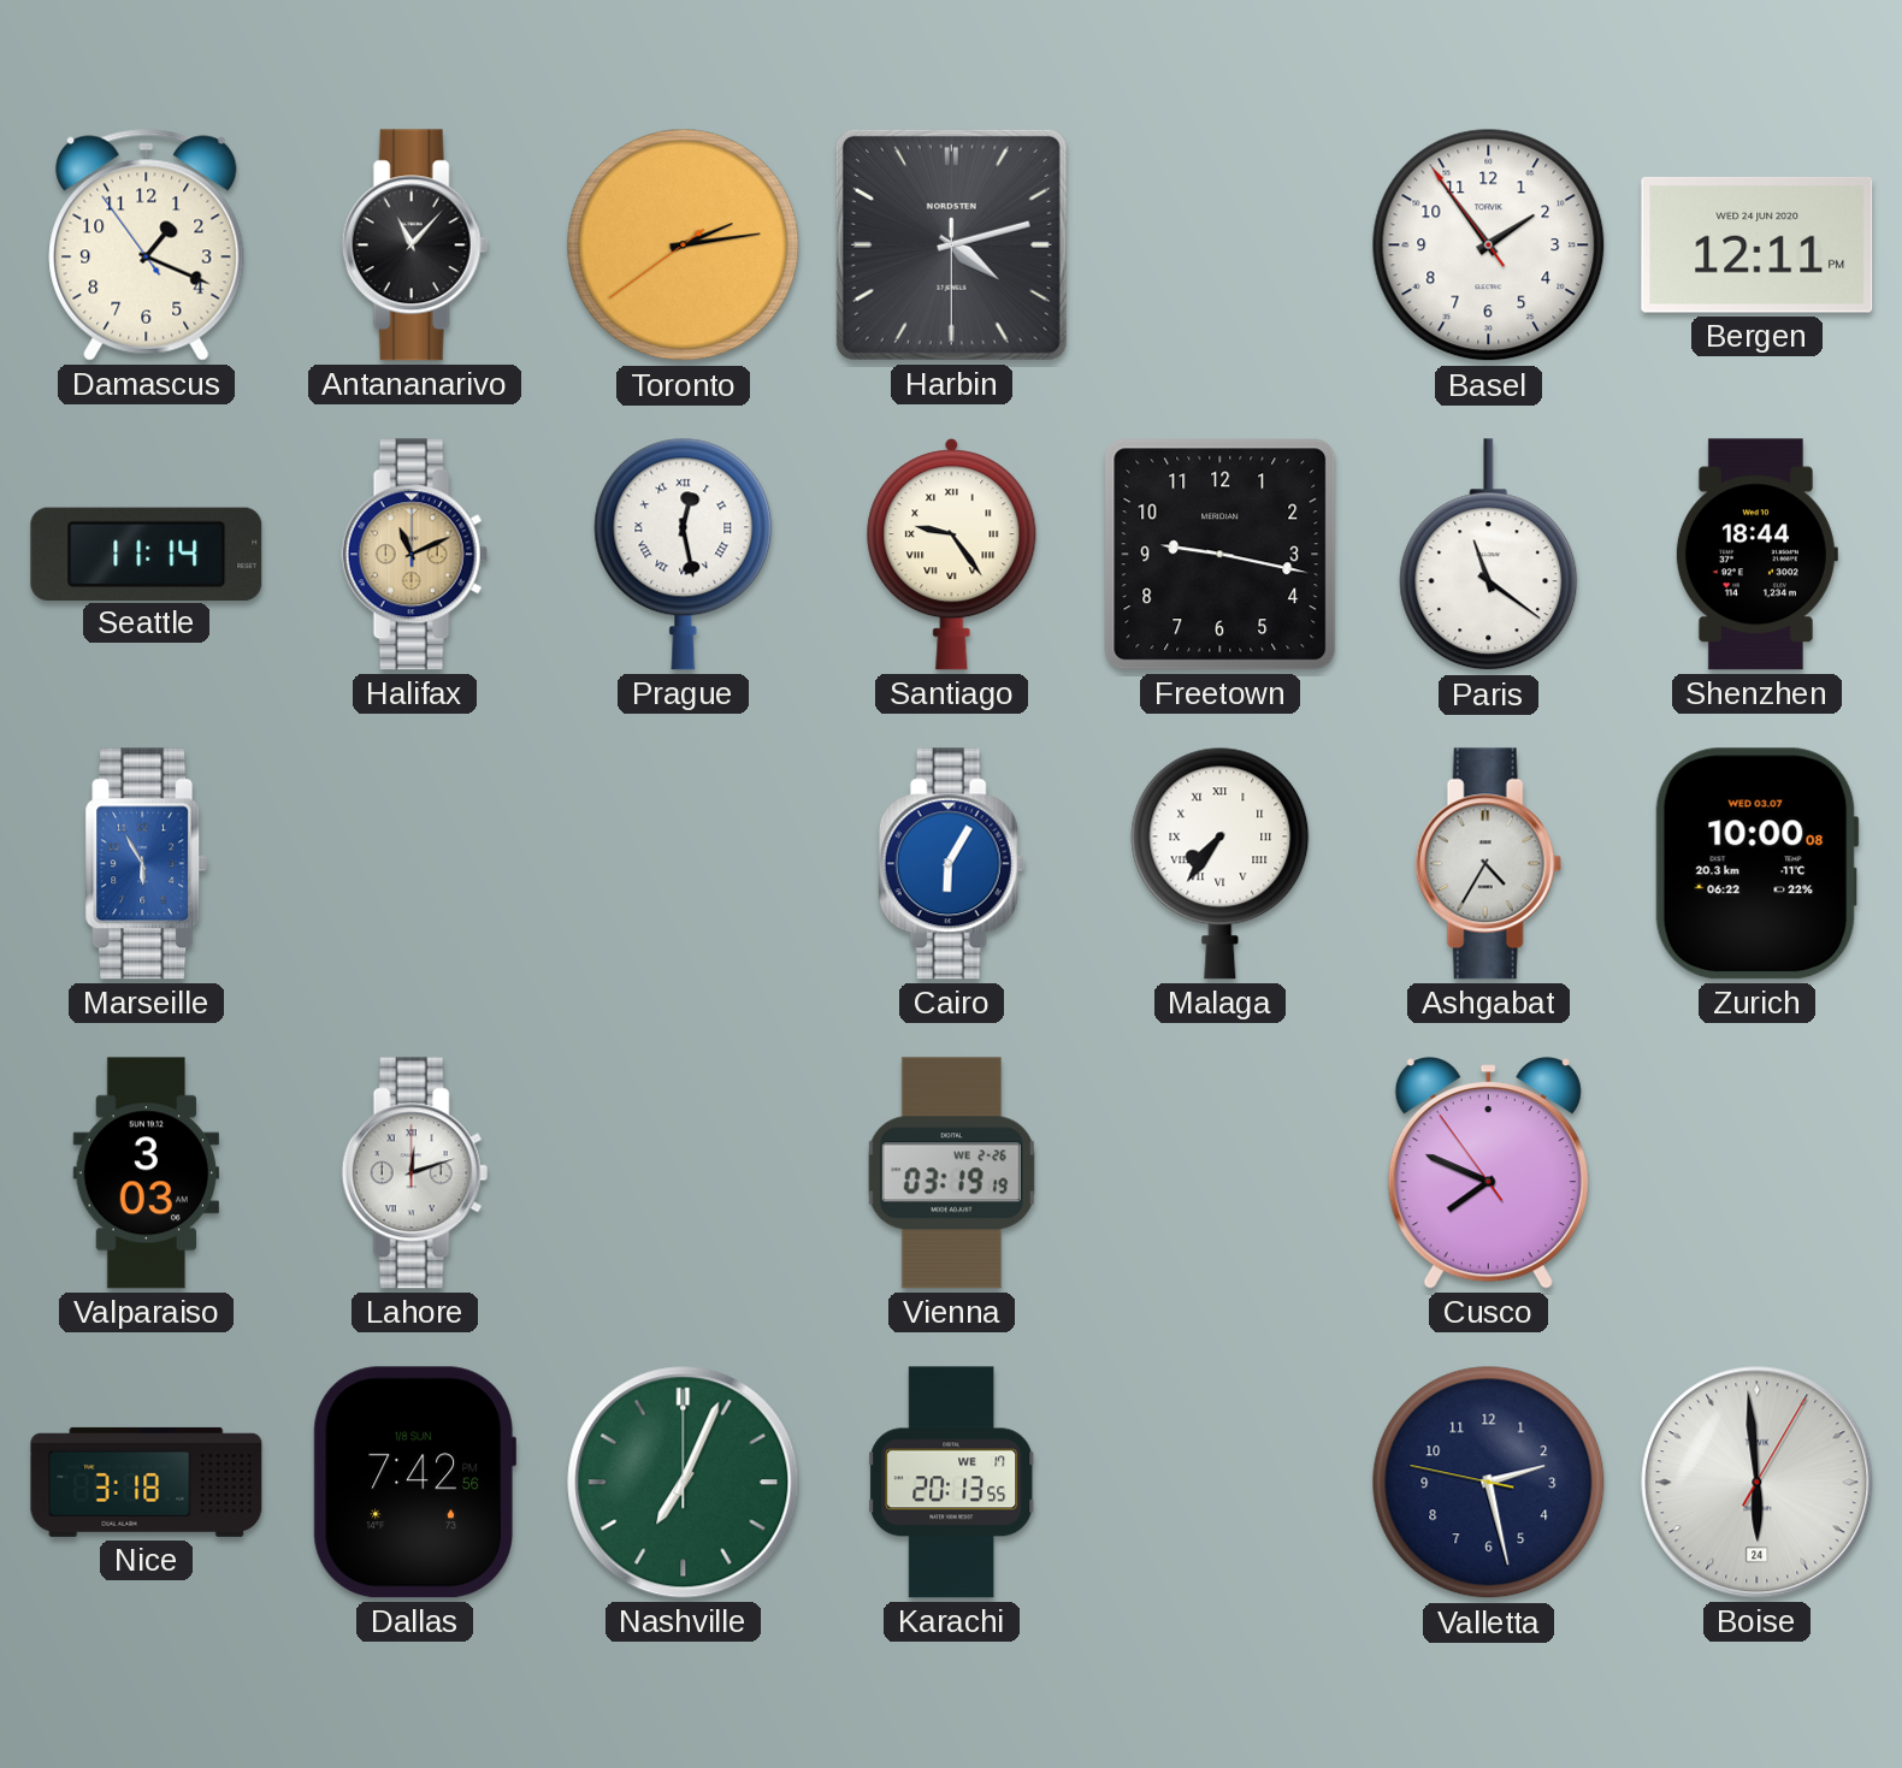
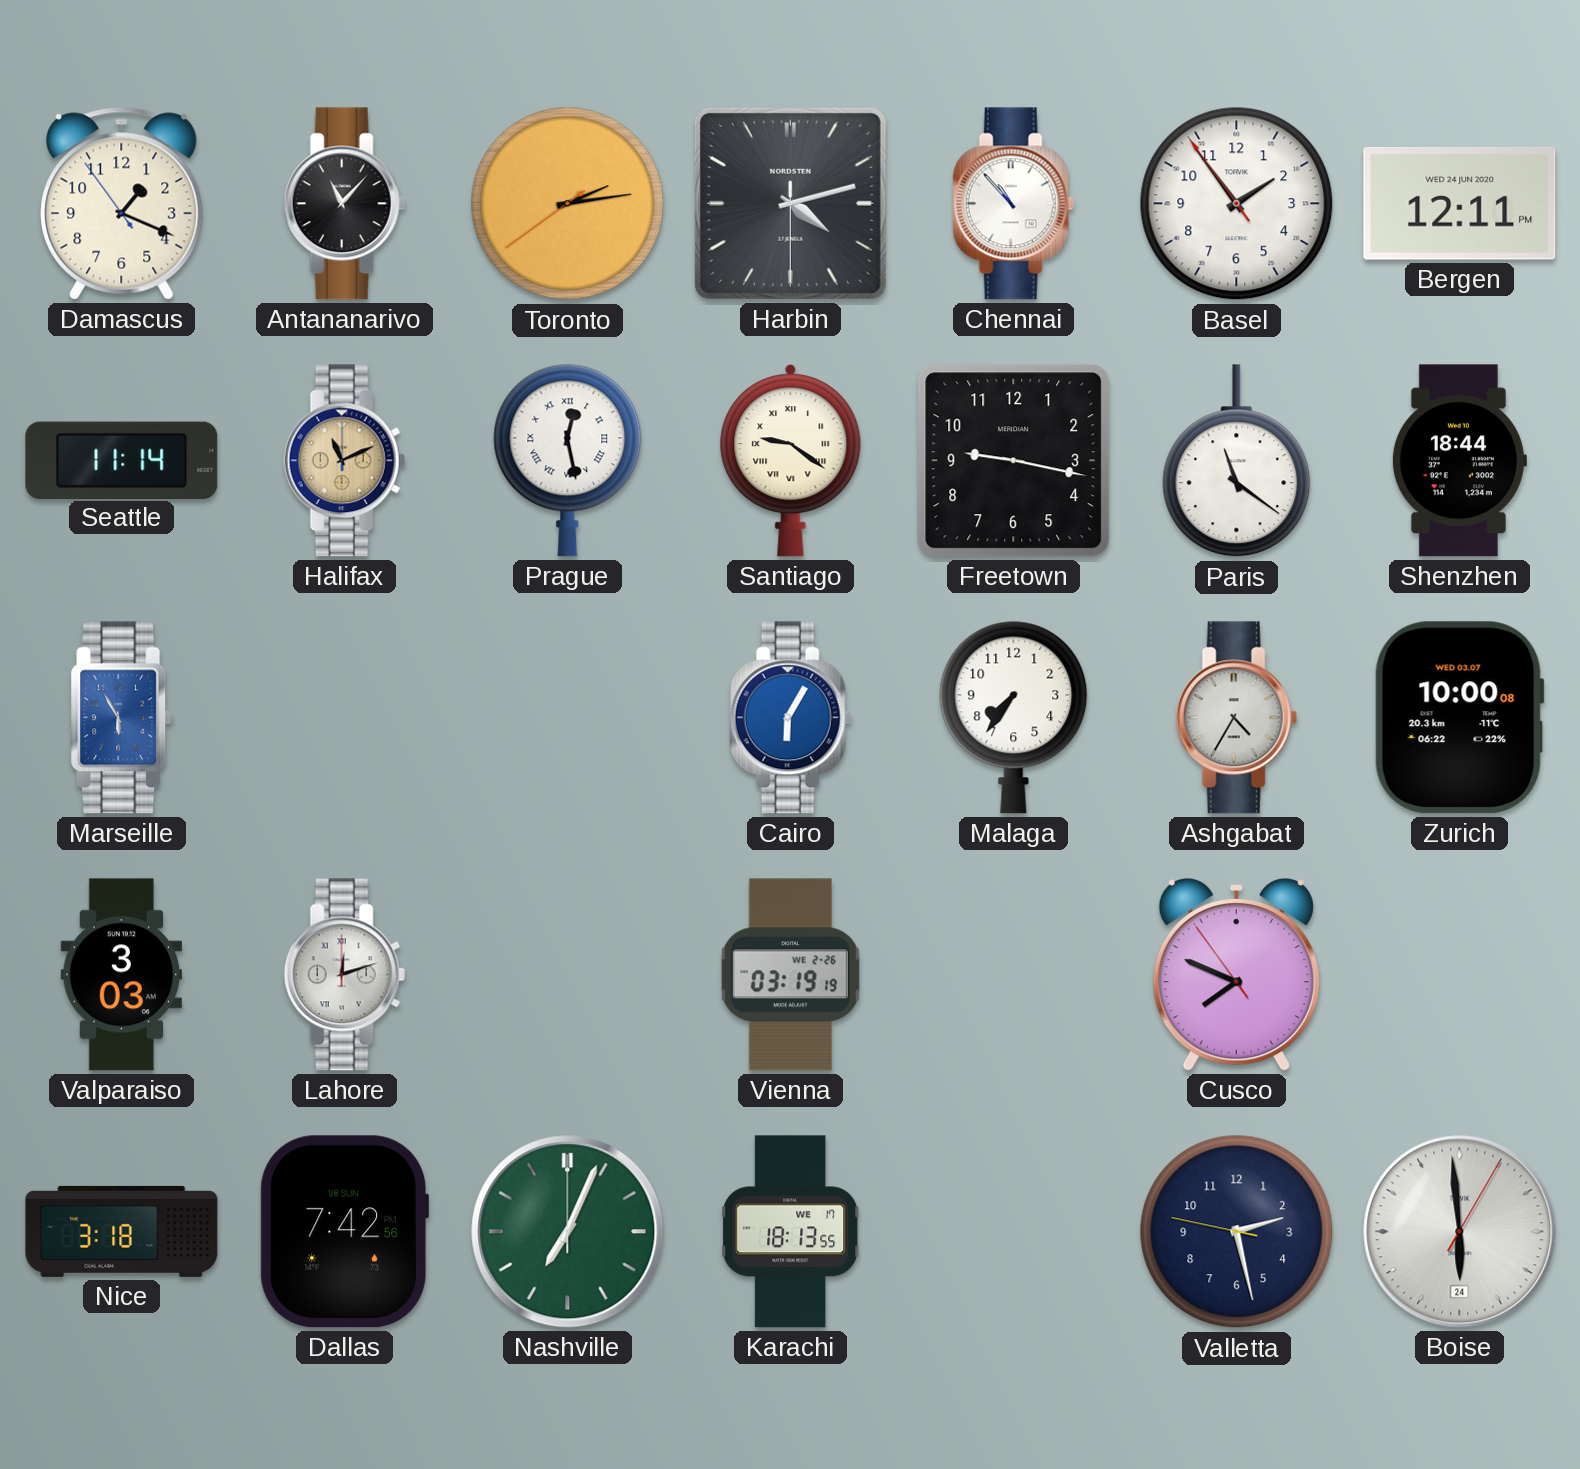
Chennai: none -> 10:53
Santiago: 9:24 -> 9:21
Malaga numerals: Roman -> Arabic
Karachi: 20:13 -> 18:13
